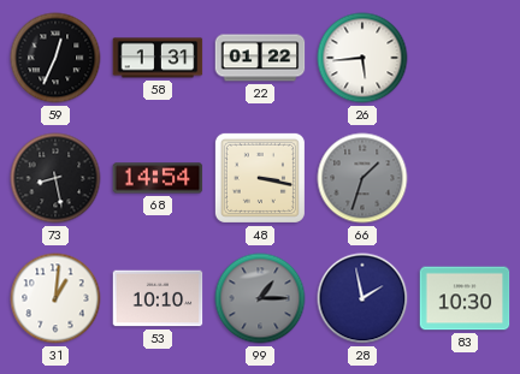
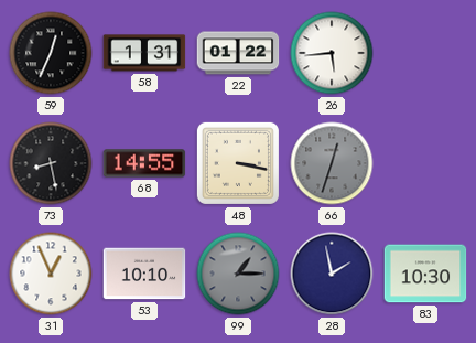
68: 14:54 -> 14:55
66: 1:33 -> 12:33
31: 1:01 -> 12:56
